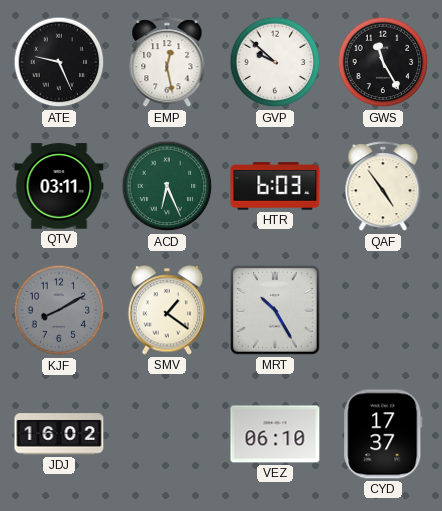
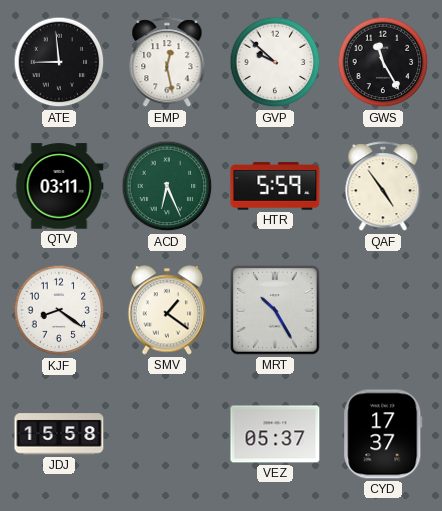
ATE: 9:26 -> 8:59
HTR: 6:03 -> 5:59
KJF: 8:10 -> 8:21
KJF dial: grey -> white
JDJ: 16:02 -> 15:58
VEZ: 06:10 -> 05:37
